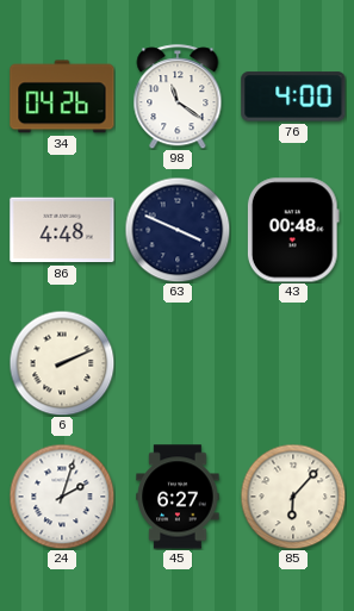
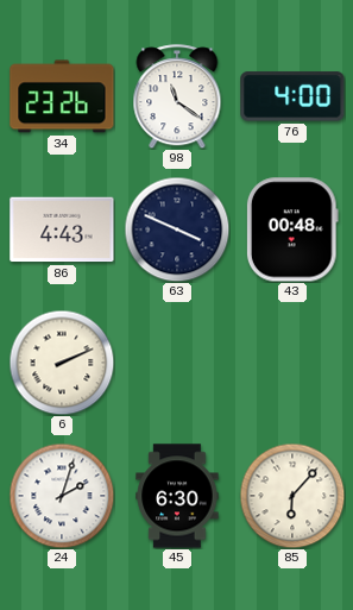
34: 04:26 -> 23:26
86: 4:48 -> 4:43
45: 6:27 -> 6:30
